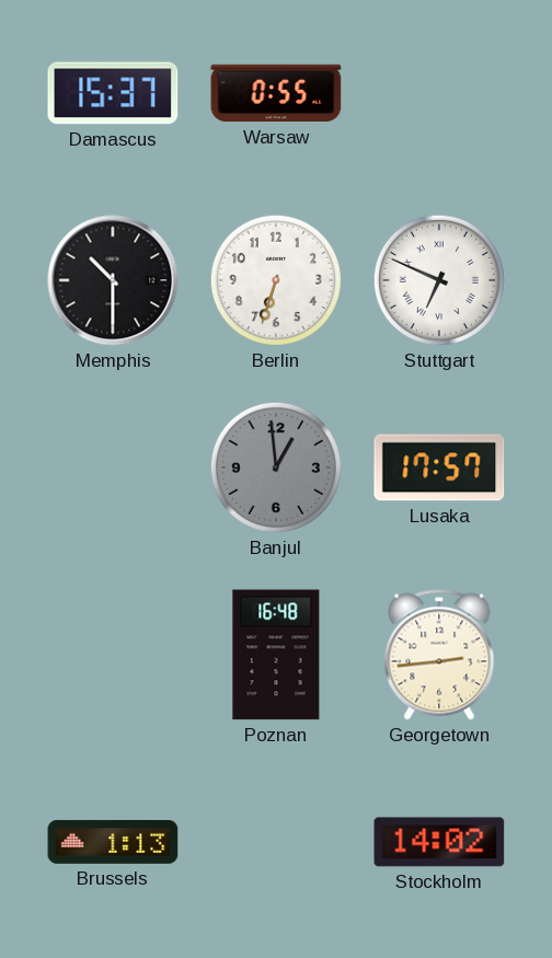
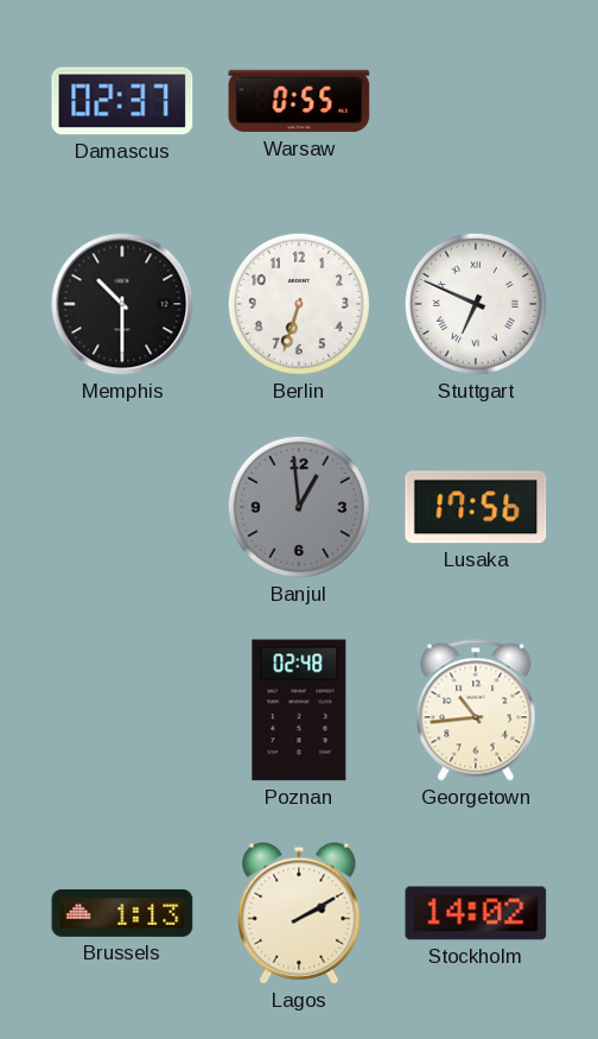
Damascus: 15:37 -> 02:37
Lusaka: 17:57 -> 17:56
Poznan: 16:48 -> 02:48
Georgetown: 2:44 -> 10:44
Lagos: none -> 2:10
